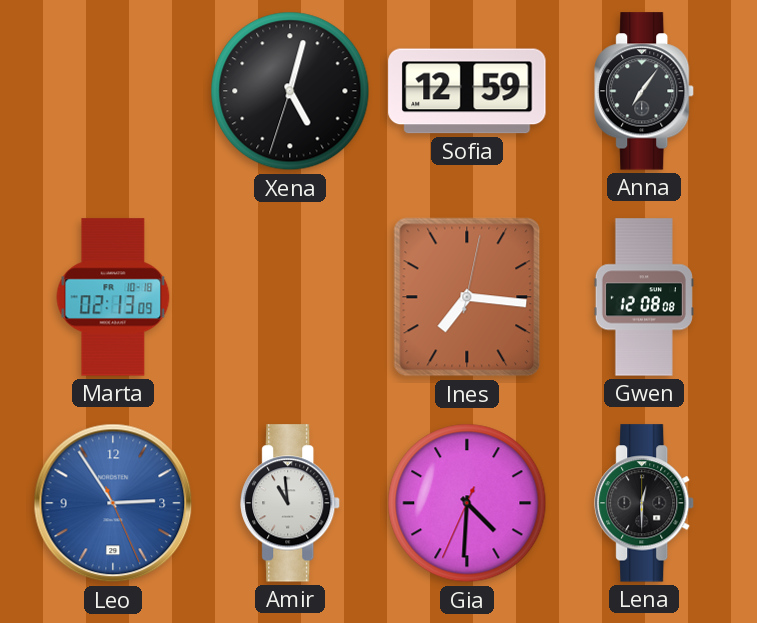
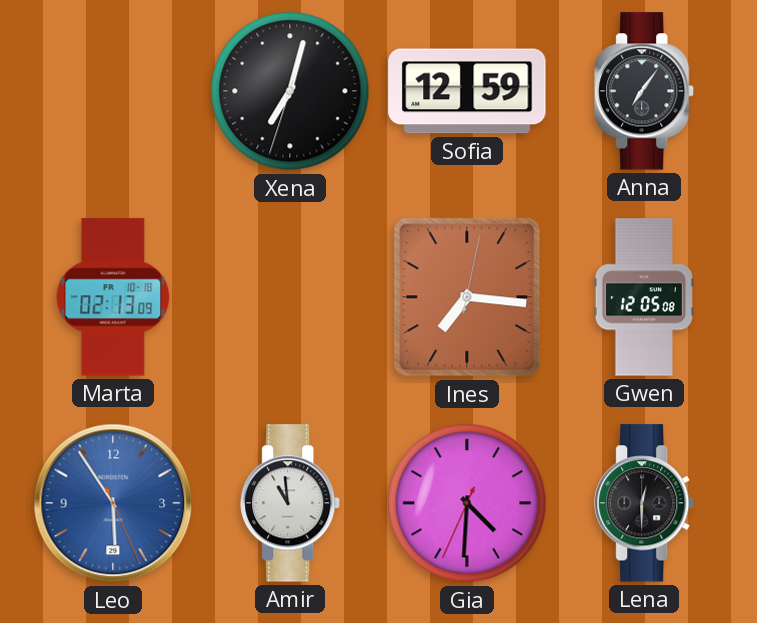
Xena: 5:02 -> 7:02
Gwen: 12:08 -> 12:05
Leo: 2:54 -> 5:54
